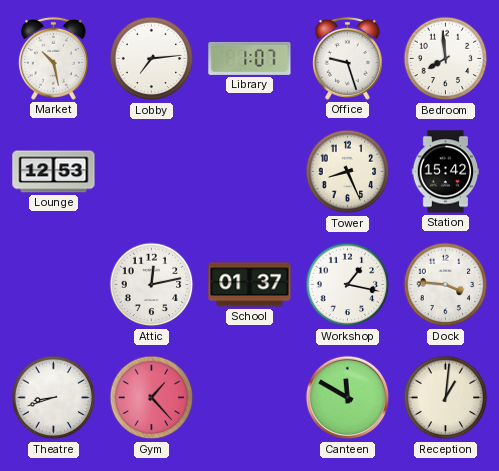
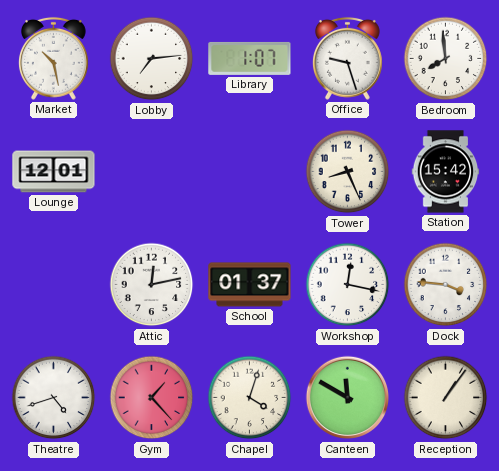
Lounge: 12:53 -> 12:01
Workshop: 1:17 -> 12:17
Theatre: 8:42 -> 4:42
Chapel: none -> 4:03
Reception: 1:01 -> 1:06
